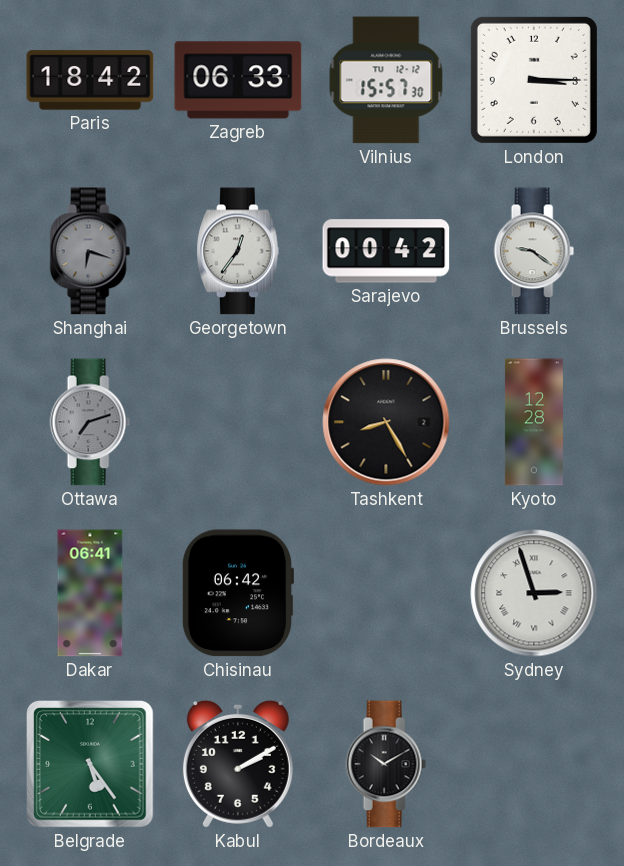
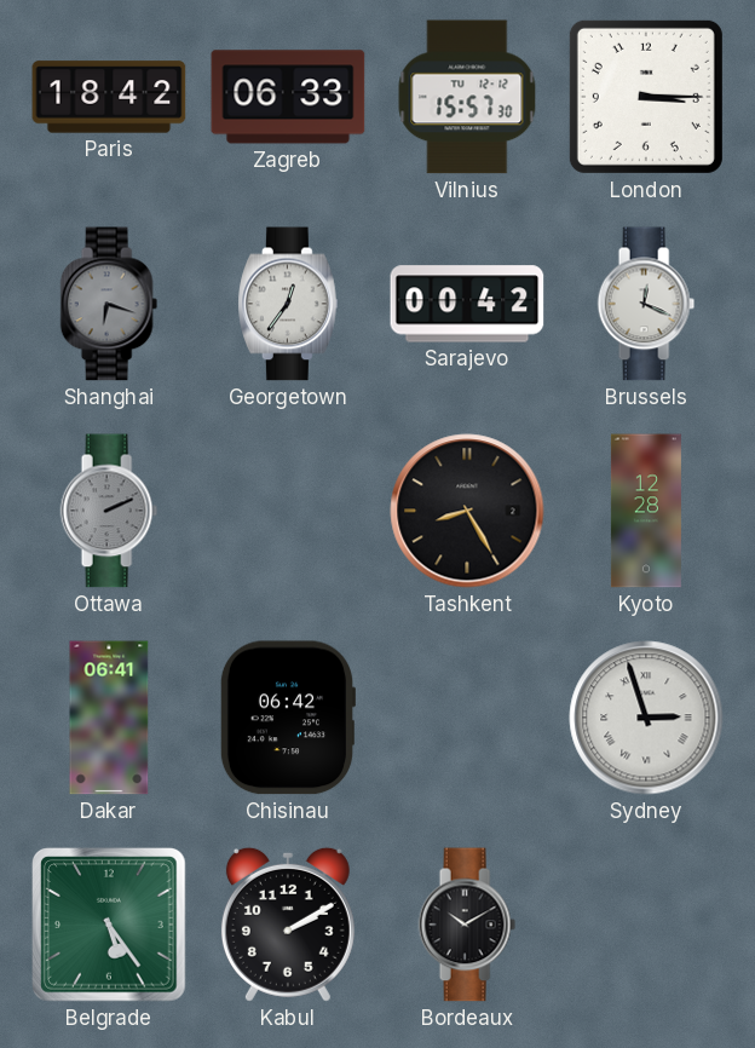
Brussels: 9:21 -> 12:19
Ottawa: 7:12 -> 2:11
